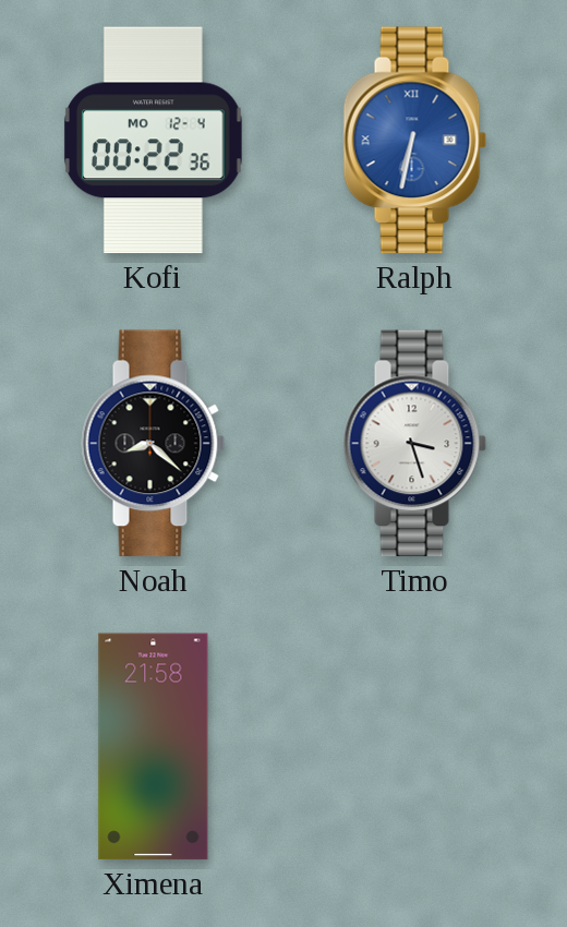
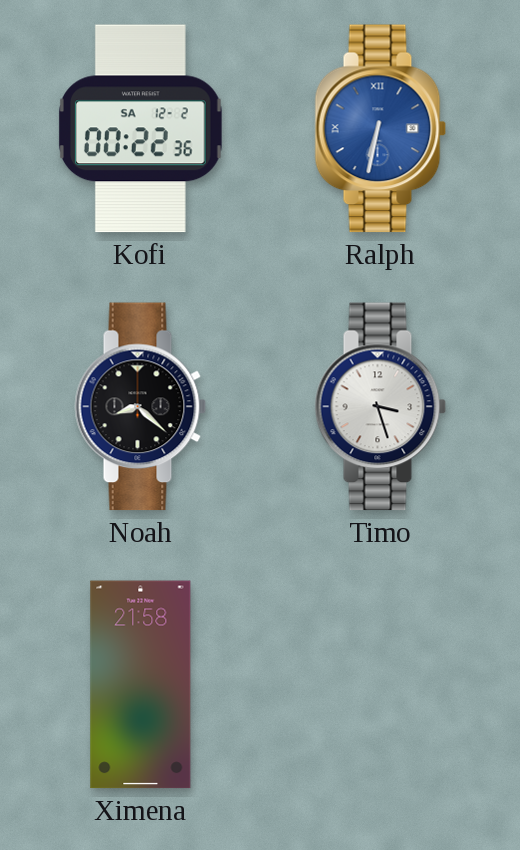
Kofi date: MO 12-4 -> SA 12-2
